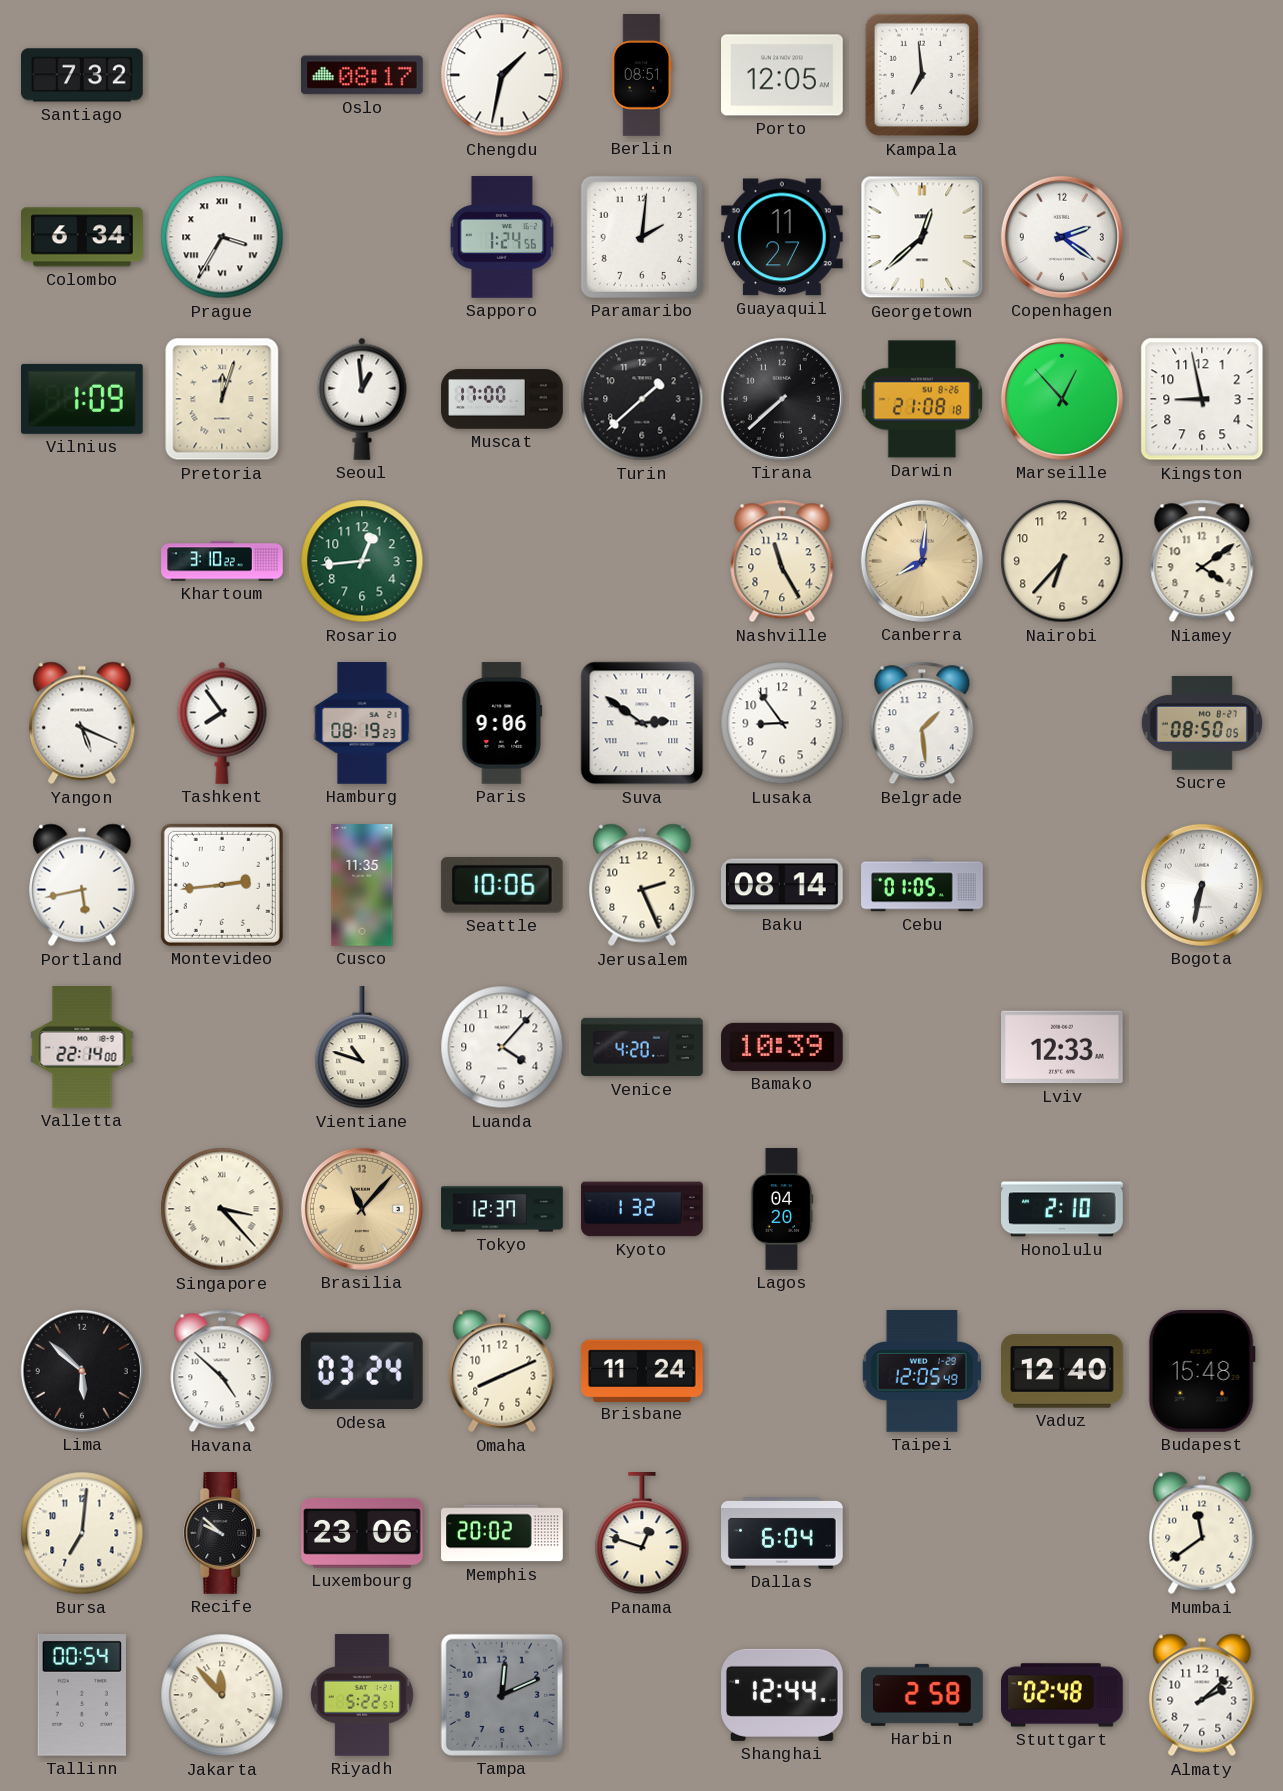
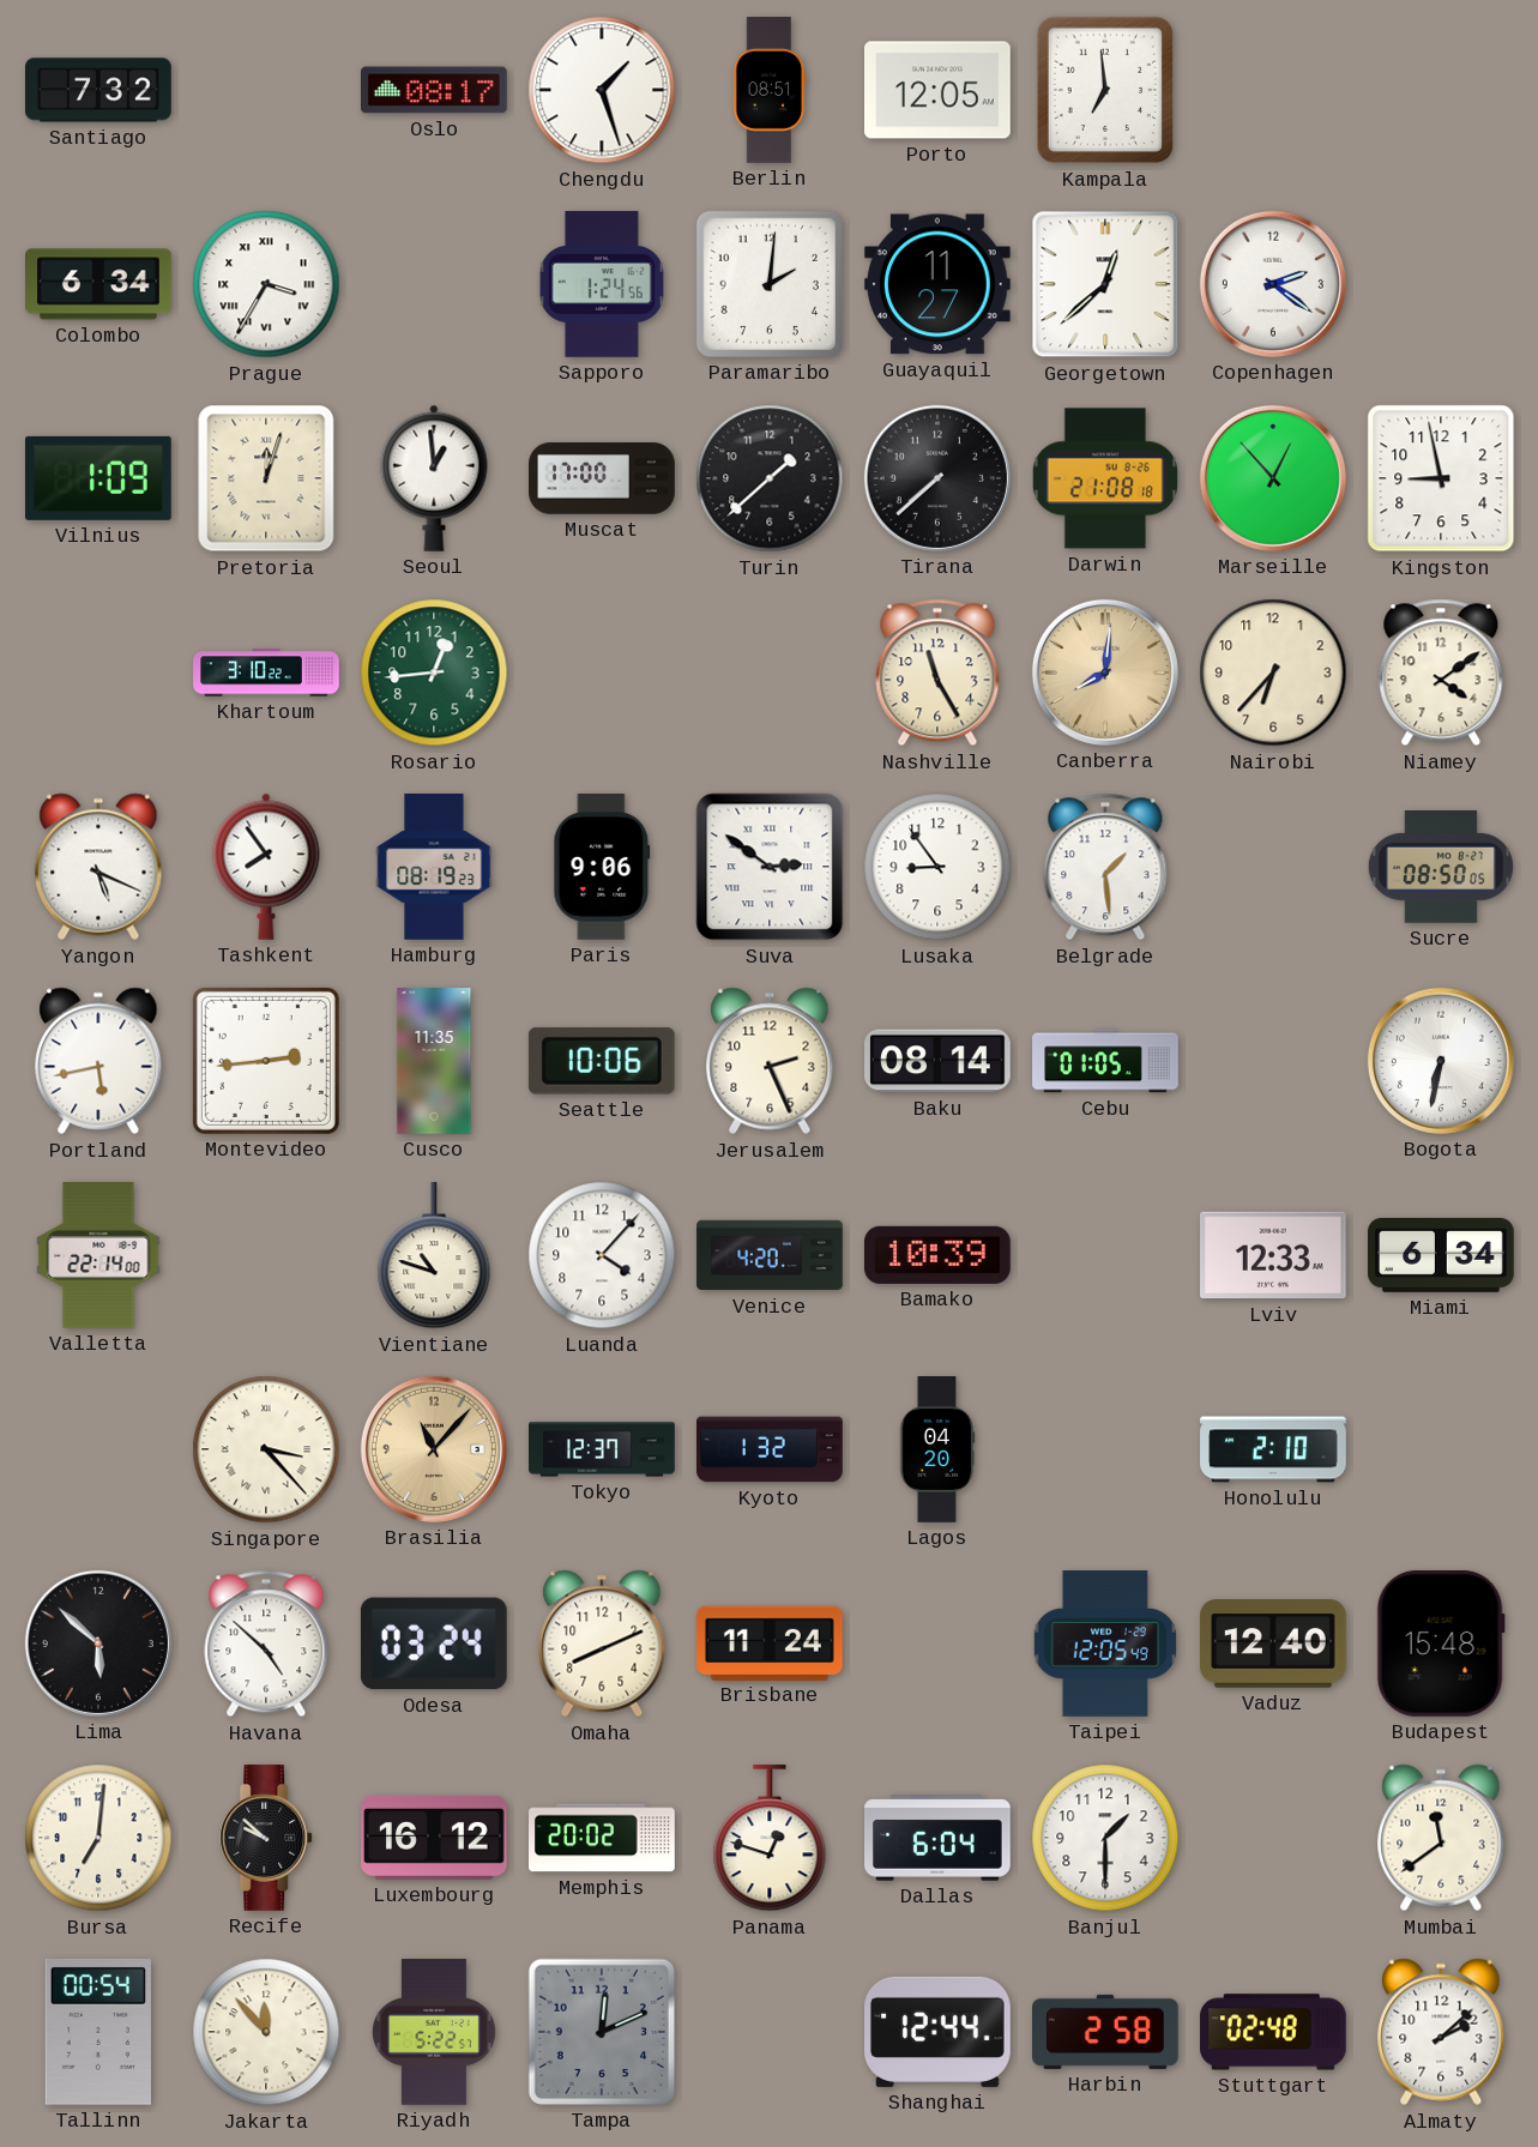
Chengdu: 1:32 -> 1:27
Miami: none -> 6:34
Luxembourg: 23:06 -> 16:12
Banjul: none -> 1:30
